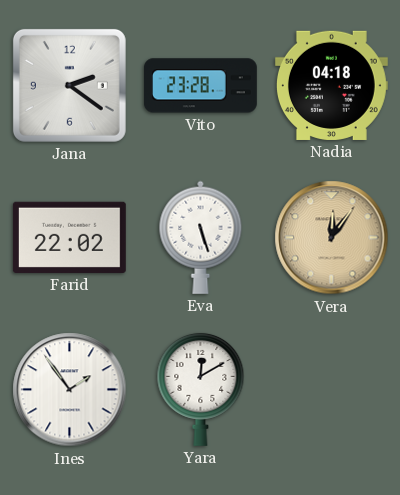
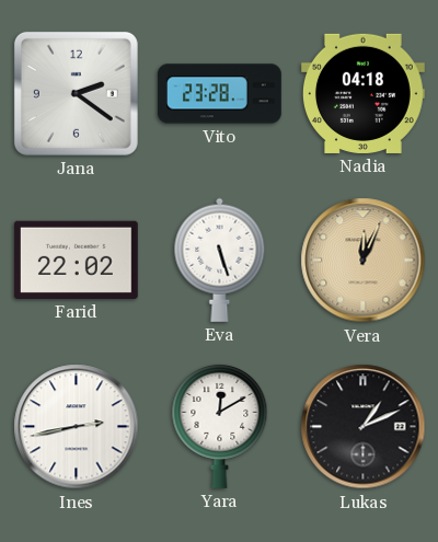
Vera: 12:06 -> 12:04
Ines: 1:54 -> 2:43
Lukas: none -> 1:11
